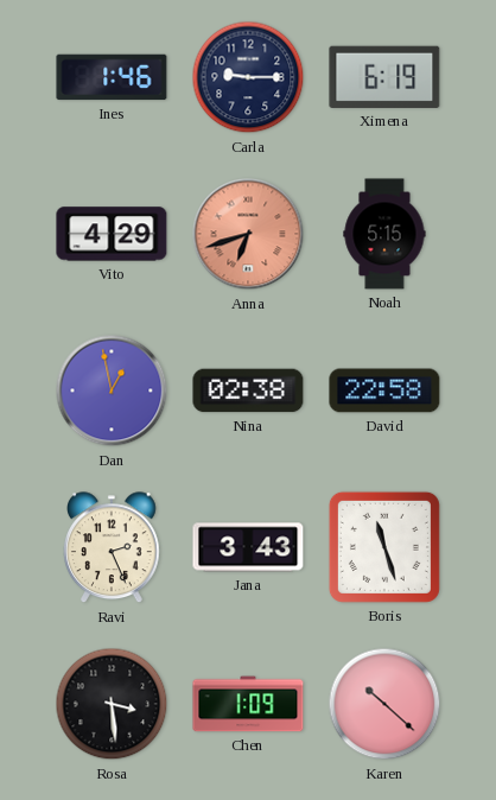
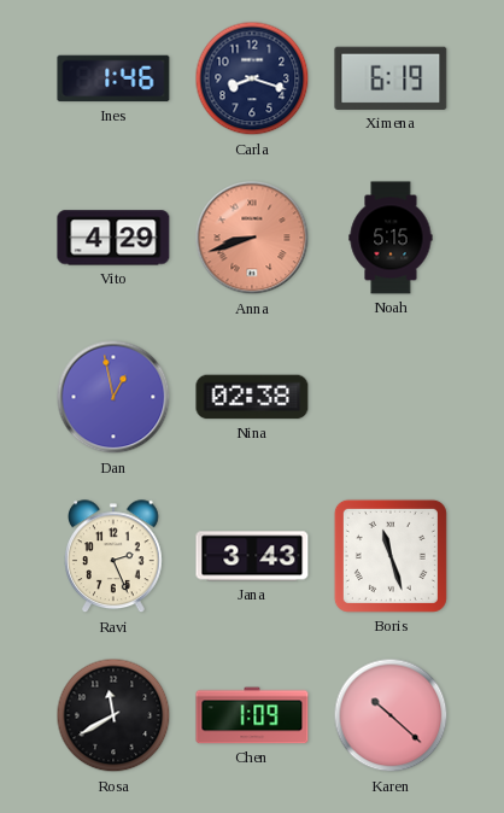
Carla: 9:15 -> 8:18
Anna: 6:42 -> 8:42
David: 22:58 -> none
Rosa: 3:29 -> 11:40
